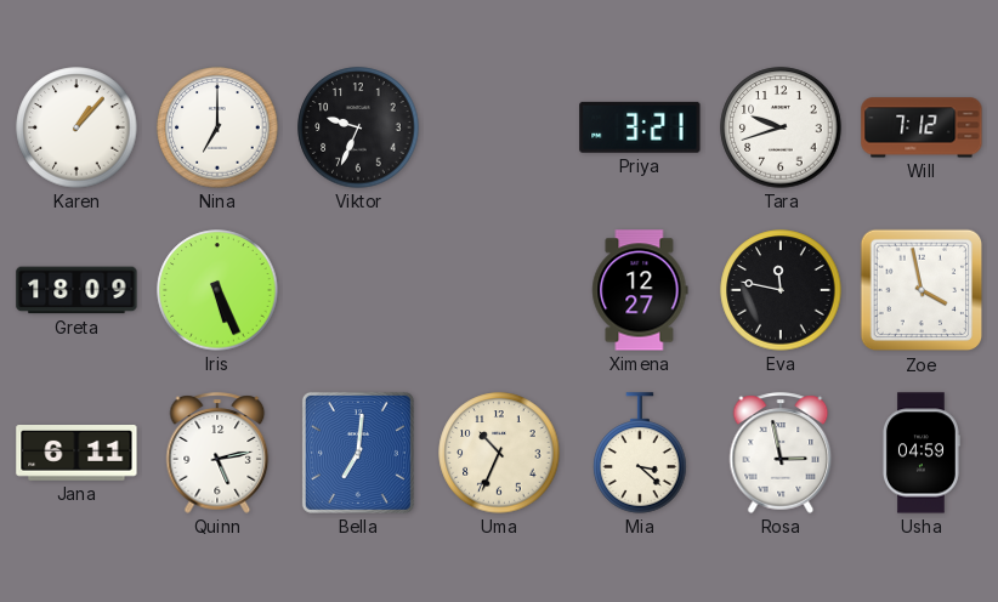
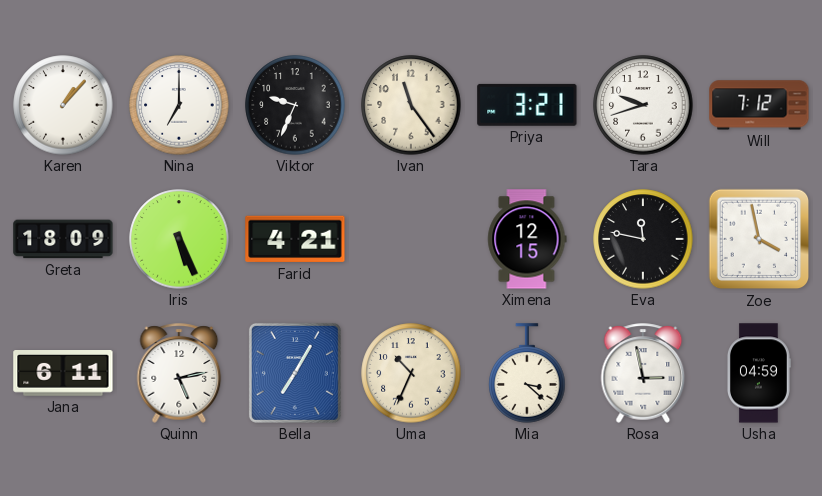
Ivan: none -> 11:24
Farid: none -> 4:21
Ximena: 12:27 -> 12:15
Bella: 7:01 -> 7:05
